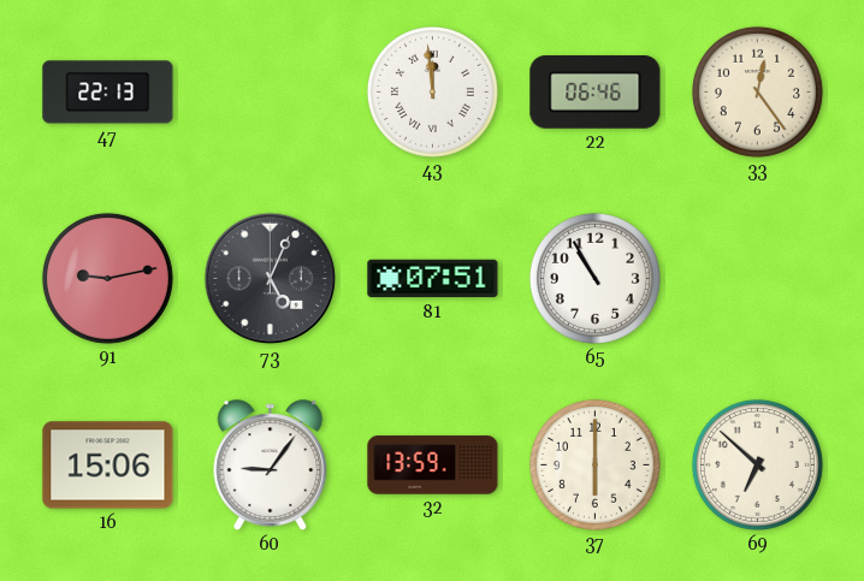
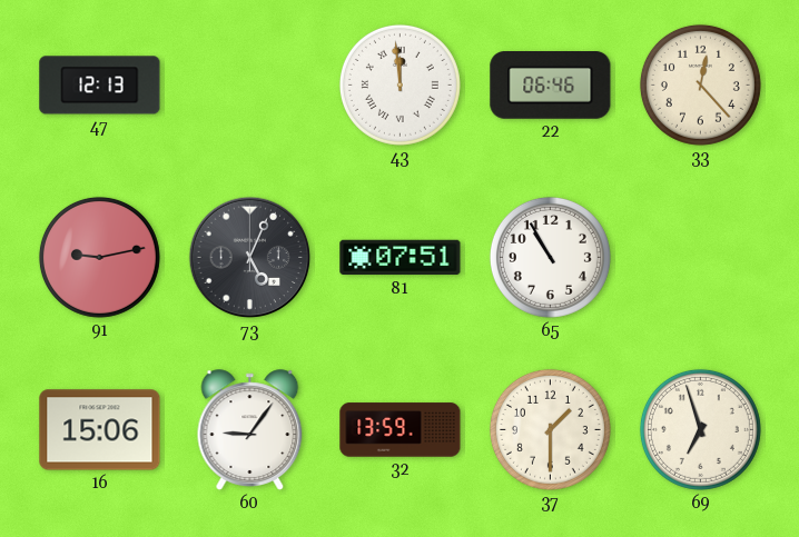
47: 22:13 -> 12:13
33: 12:24 -> 12:23
37: 6:00 -> 1:30
69: 6:52 -> 6:57
